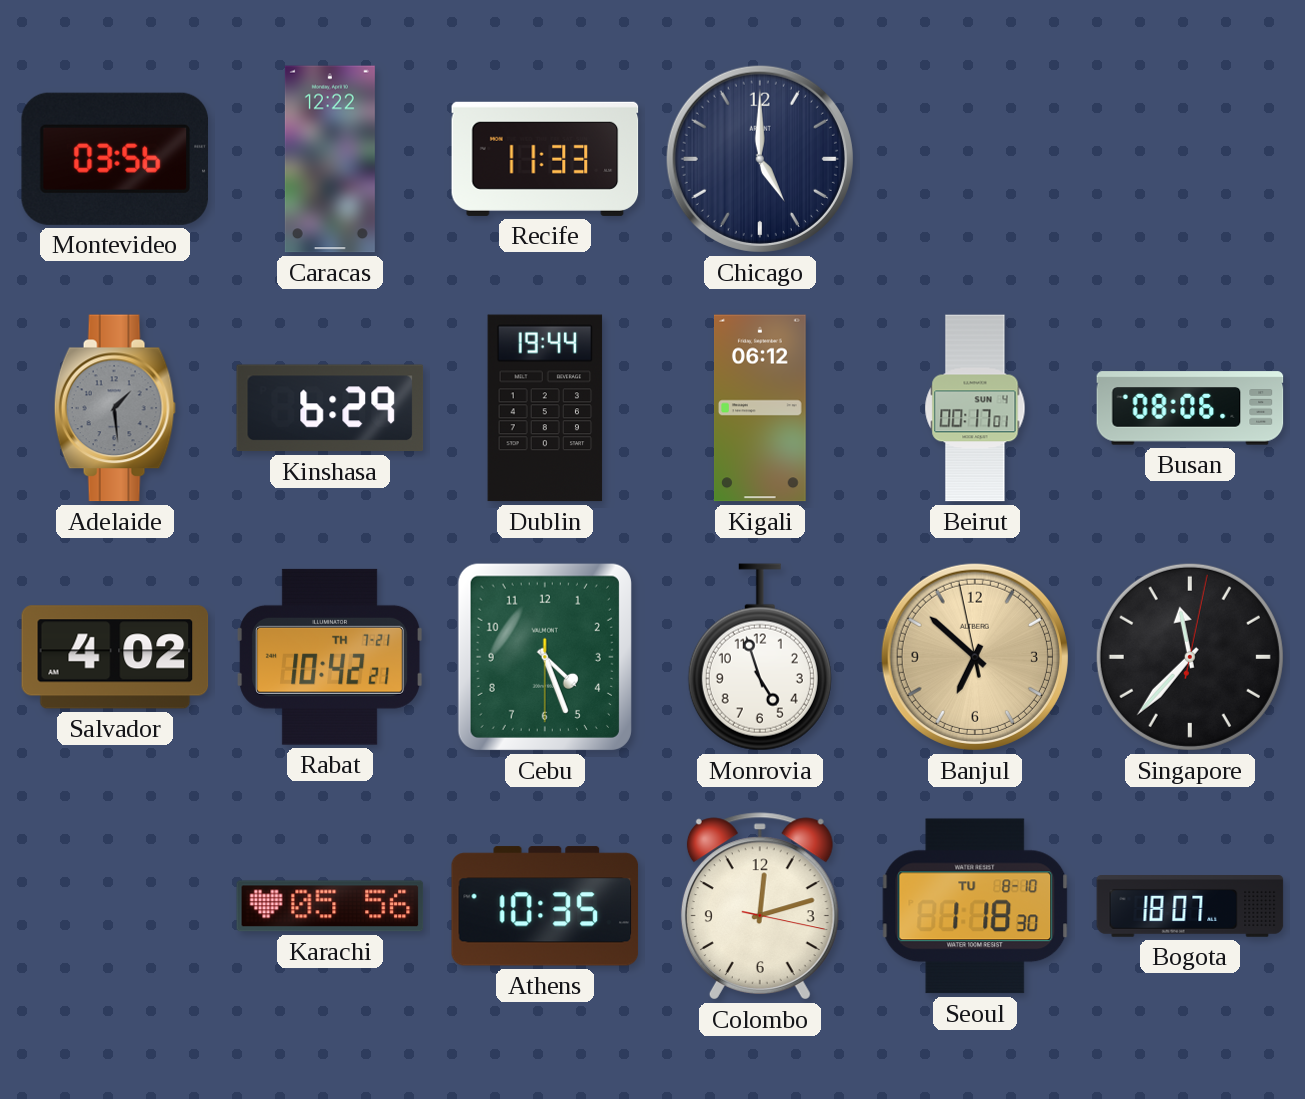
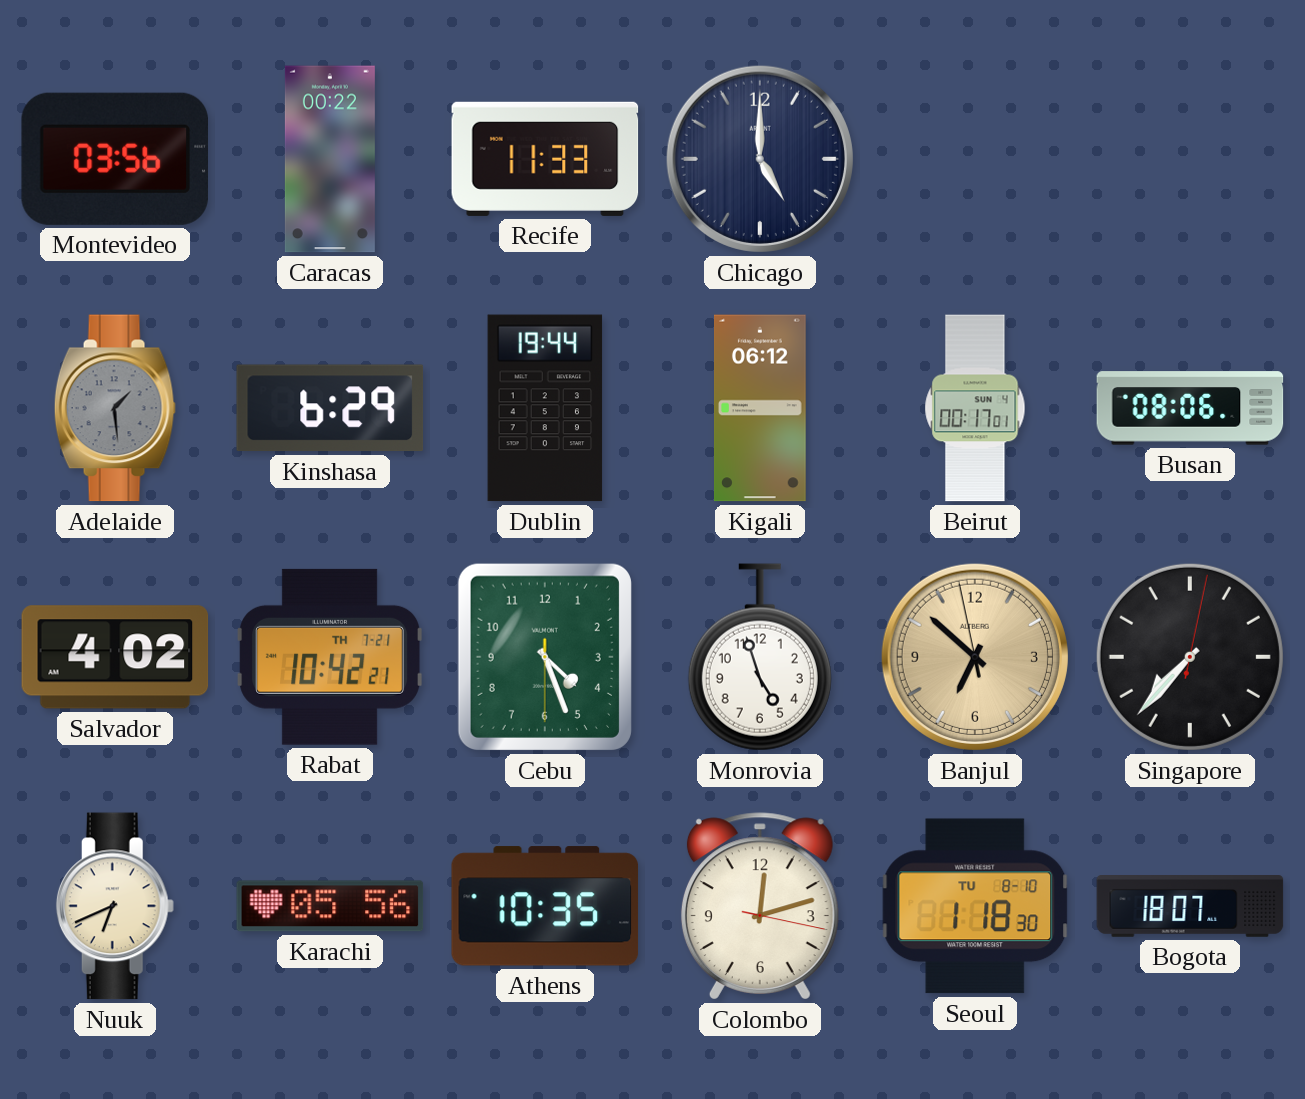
Caracas: 12:22 -> 00:22
Singapore: 11:37 -> 7:37
Nuuk: none -> 6:41
